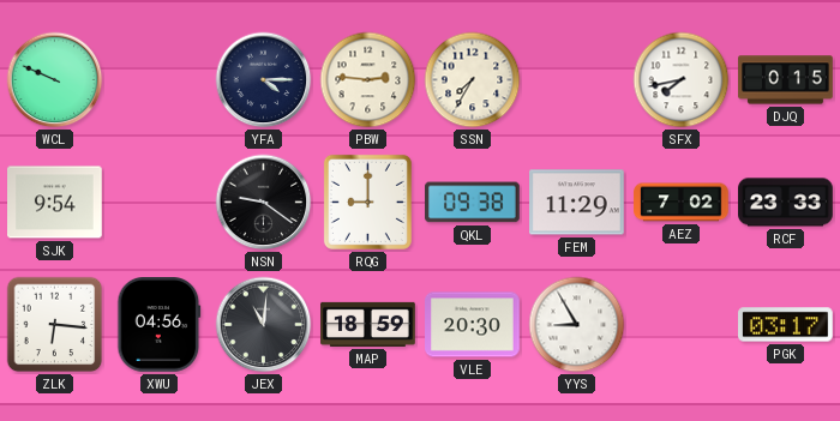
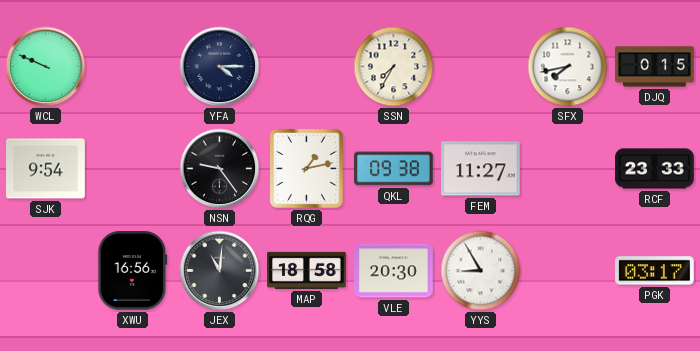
PBW: 2:46 -> none
NSN: 9:21 -> 9:24
RQG: 9:00 -> 1:13
FEM: 11:29 -> 11:27
AEZ: 7:02 -> none
ZLK: 6:16 -> none
XWU: 04:56 -> 16:56
MAP: 18:59 -> 18:58
